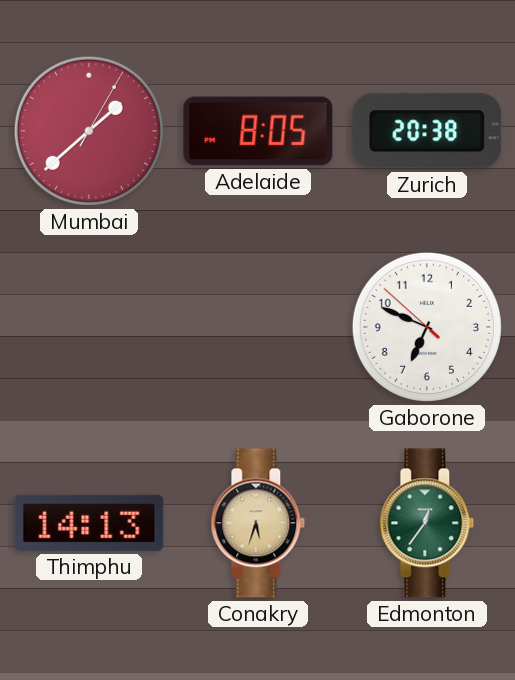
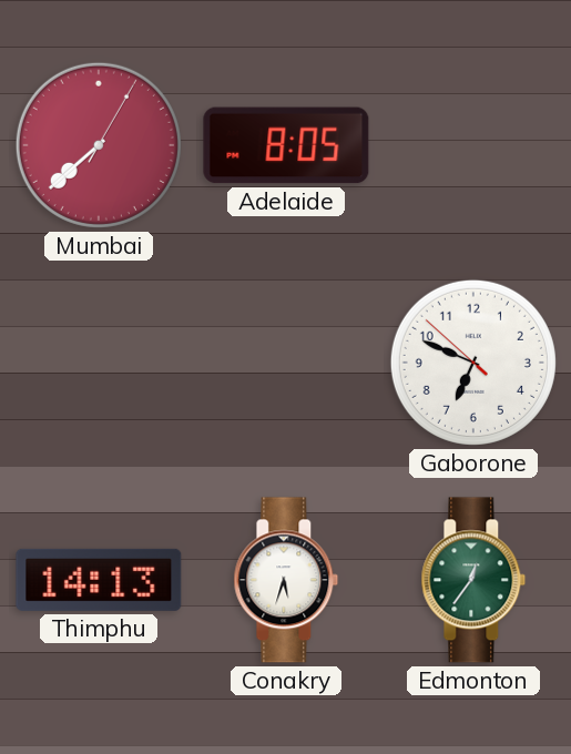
Mumbai: 1:38 -> 7:38
Zurich: 20:38 -> none
Conakry dial: champagne -> white
